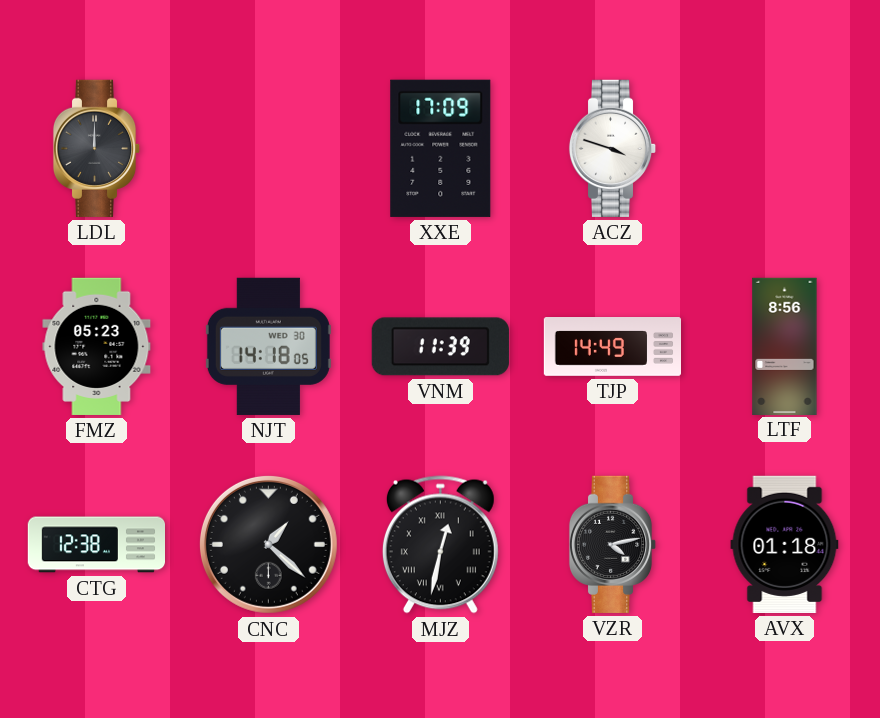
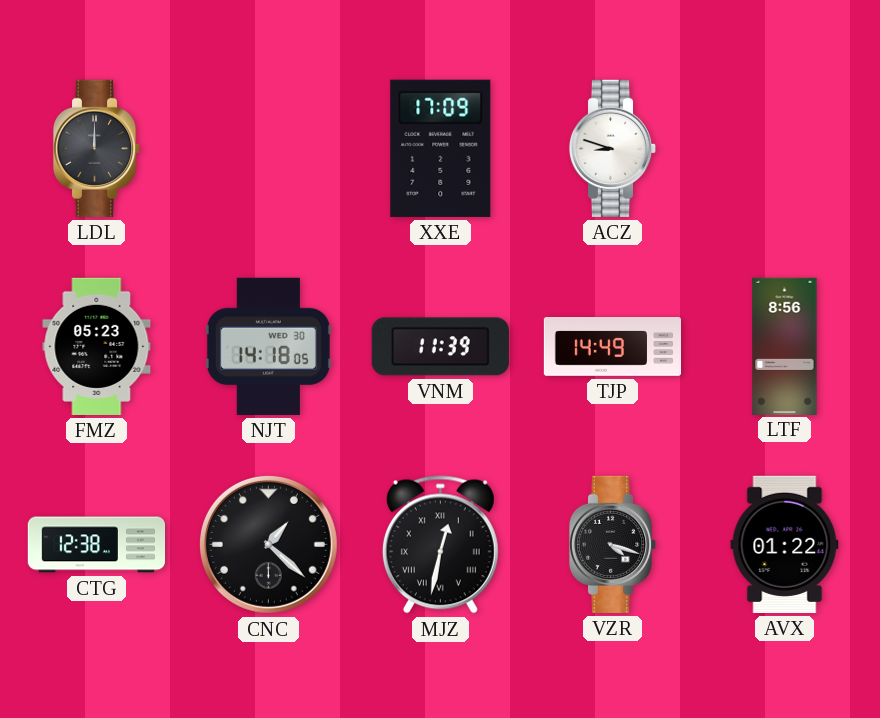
ACZ: 3:48 -> 8:48
VZR: 4:13 -> 4:18
AVX: 01:18 -> 01:22
